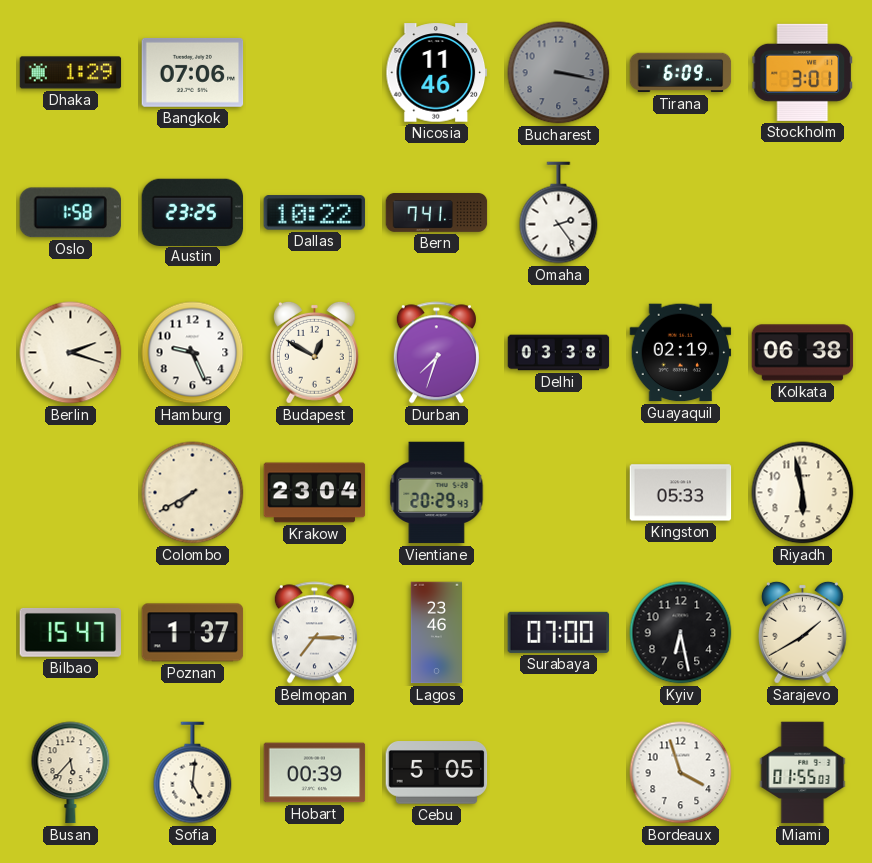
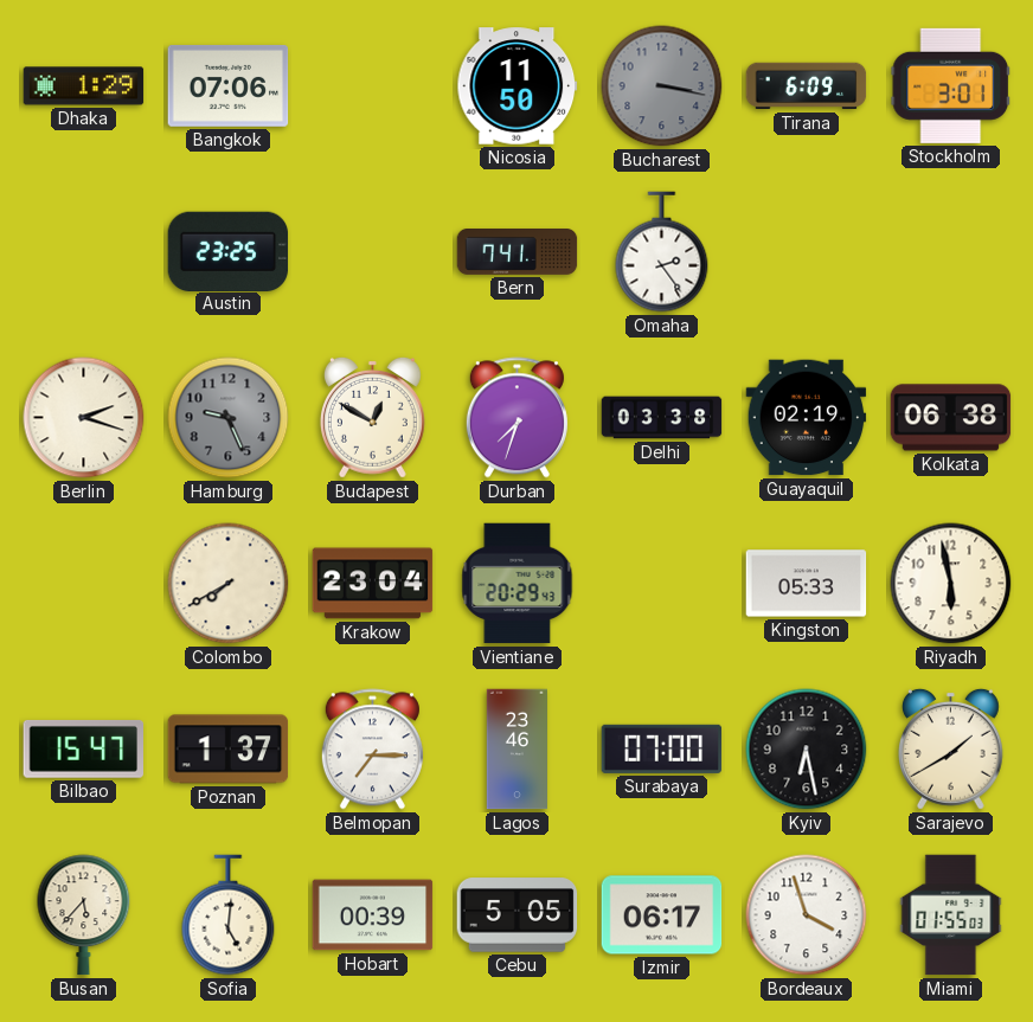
Nicosia: 11:46 -> 11:50
Oslo: 1:58 -> none
Dallas: 10:22 -> none
Hamburg dial: white -> grey
Izmir: none -> 06:17
